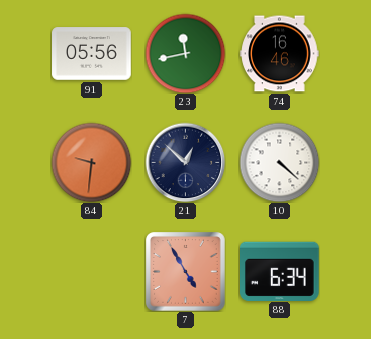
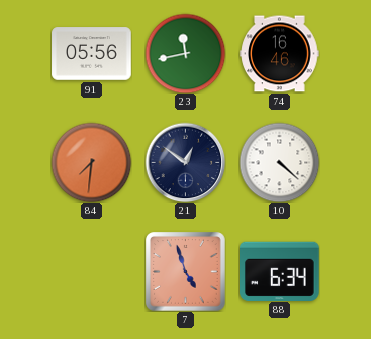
84: 9:31 -> 7:31
21: 12:52 -> 12:51
7: 4:55 -> 4:57
